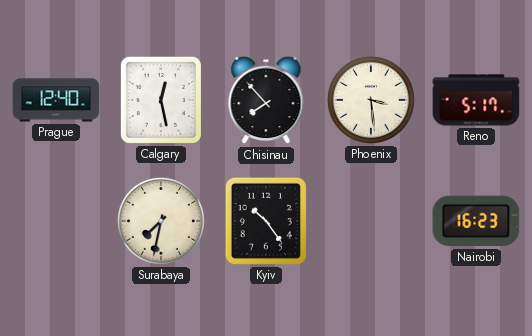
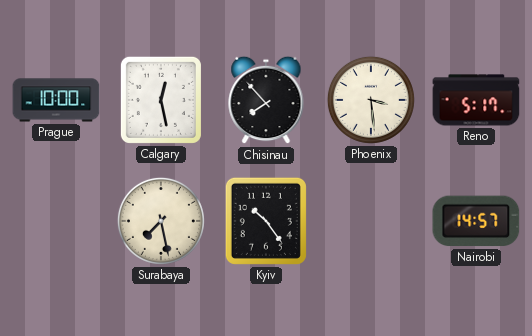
Prague: 12:40 -> 10:00
Surabaya: 7:32 -> 7:28
Nairobi: 16:23 -> 14:57
